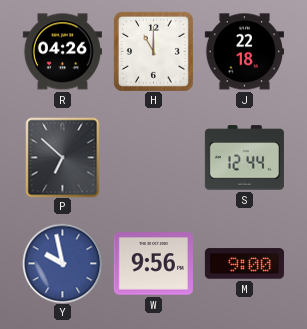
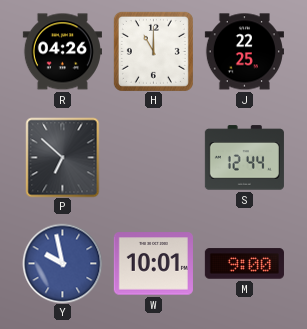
J: 22:18 -> 22:25
W: 9:56 -> 10:01
